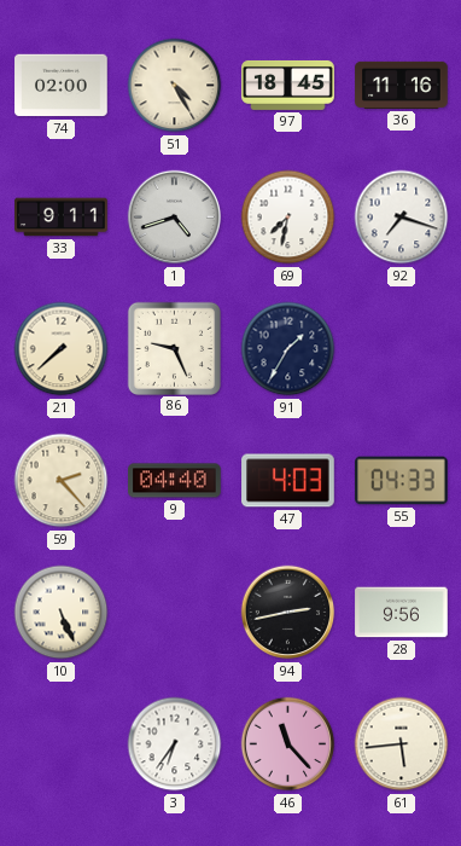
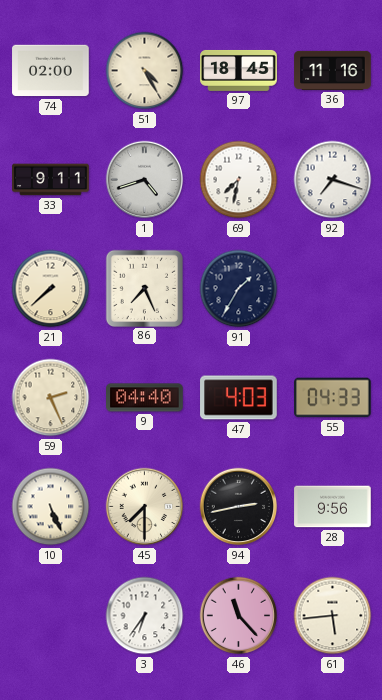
86: 9:26 -> 7:26
59: 2:23 -> 2:26
45: none -> 7:30
